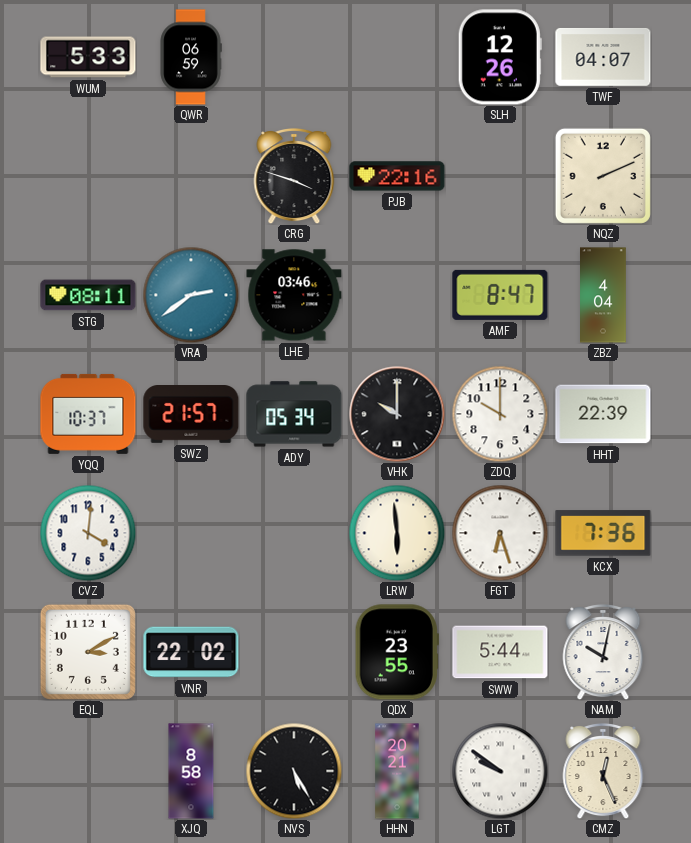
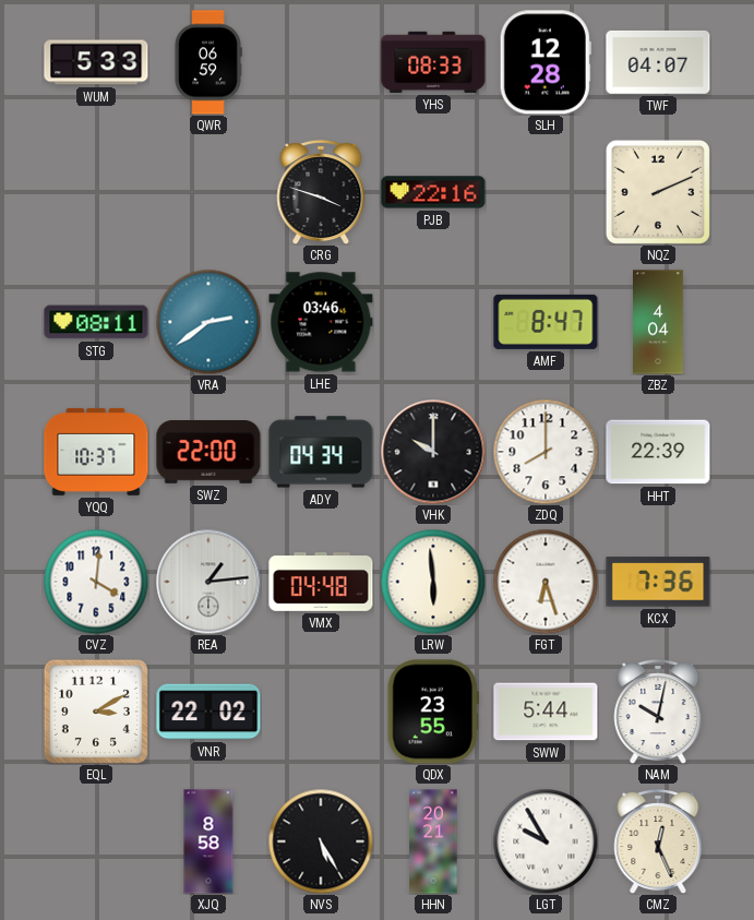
YHS: none -> 08:33
SLH: 12:26 -> 12:28
SWZ: 21:57 -> 22:00
ADY: 05:34 -> 04:34
ZDQ: 10:00 -> 8:00
REA: none -> 1:14
VMX: none -> 04:48
LGT: 9:51 -> 9:55
